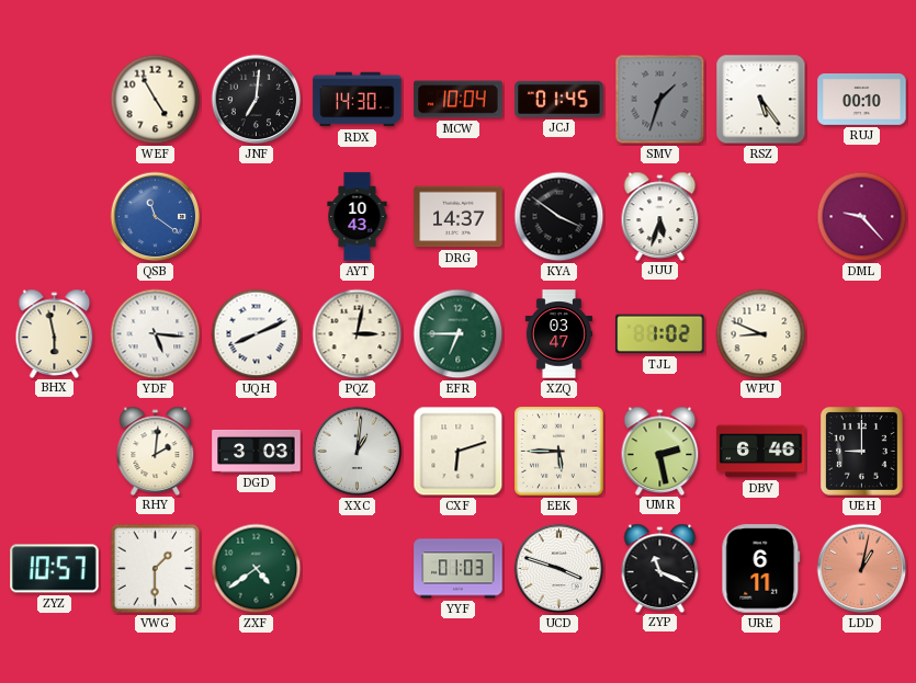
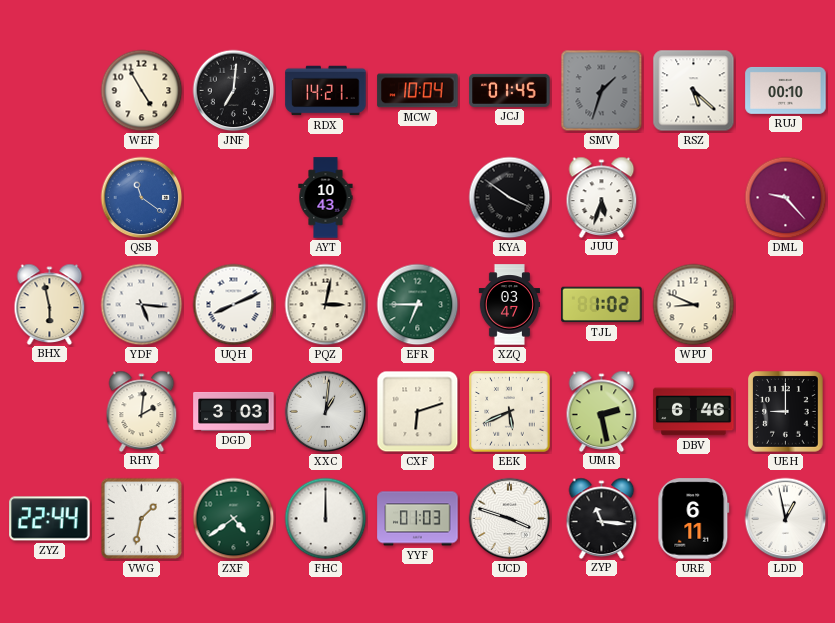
RDX: 14:30 -> 14:21
RSZ: 5:24 -> 5:22
DRG: 14:37 -> none
EEK: 5:45 -> 5:41
ZYZ: 10:57 -> 22:44
VWG: 1:30 -> 1:32
FHC: none -> 12:00
ZYP: 11:19 -> 11:16
LDD: 1:02 -> 12:58
LDD dial: salmon -> white
